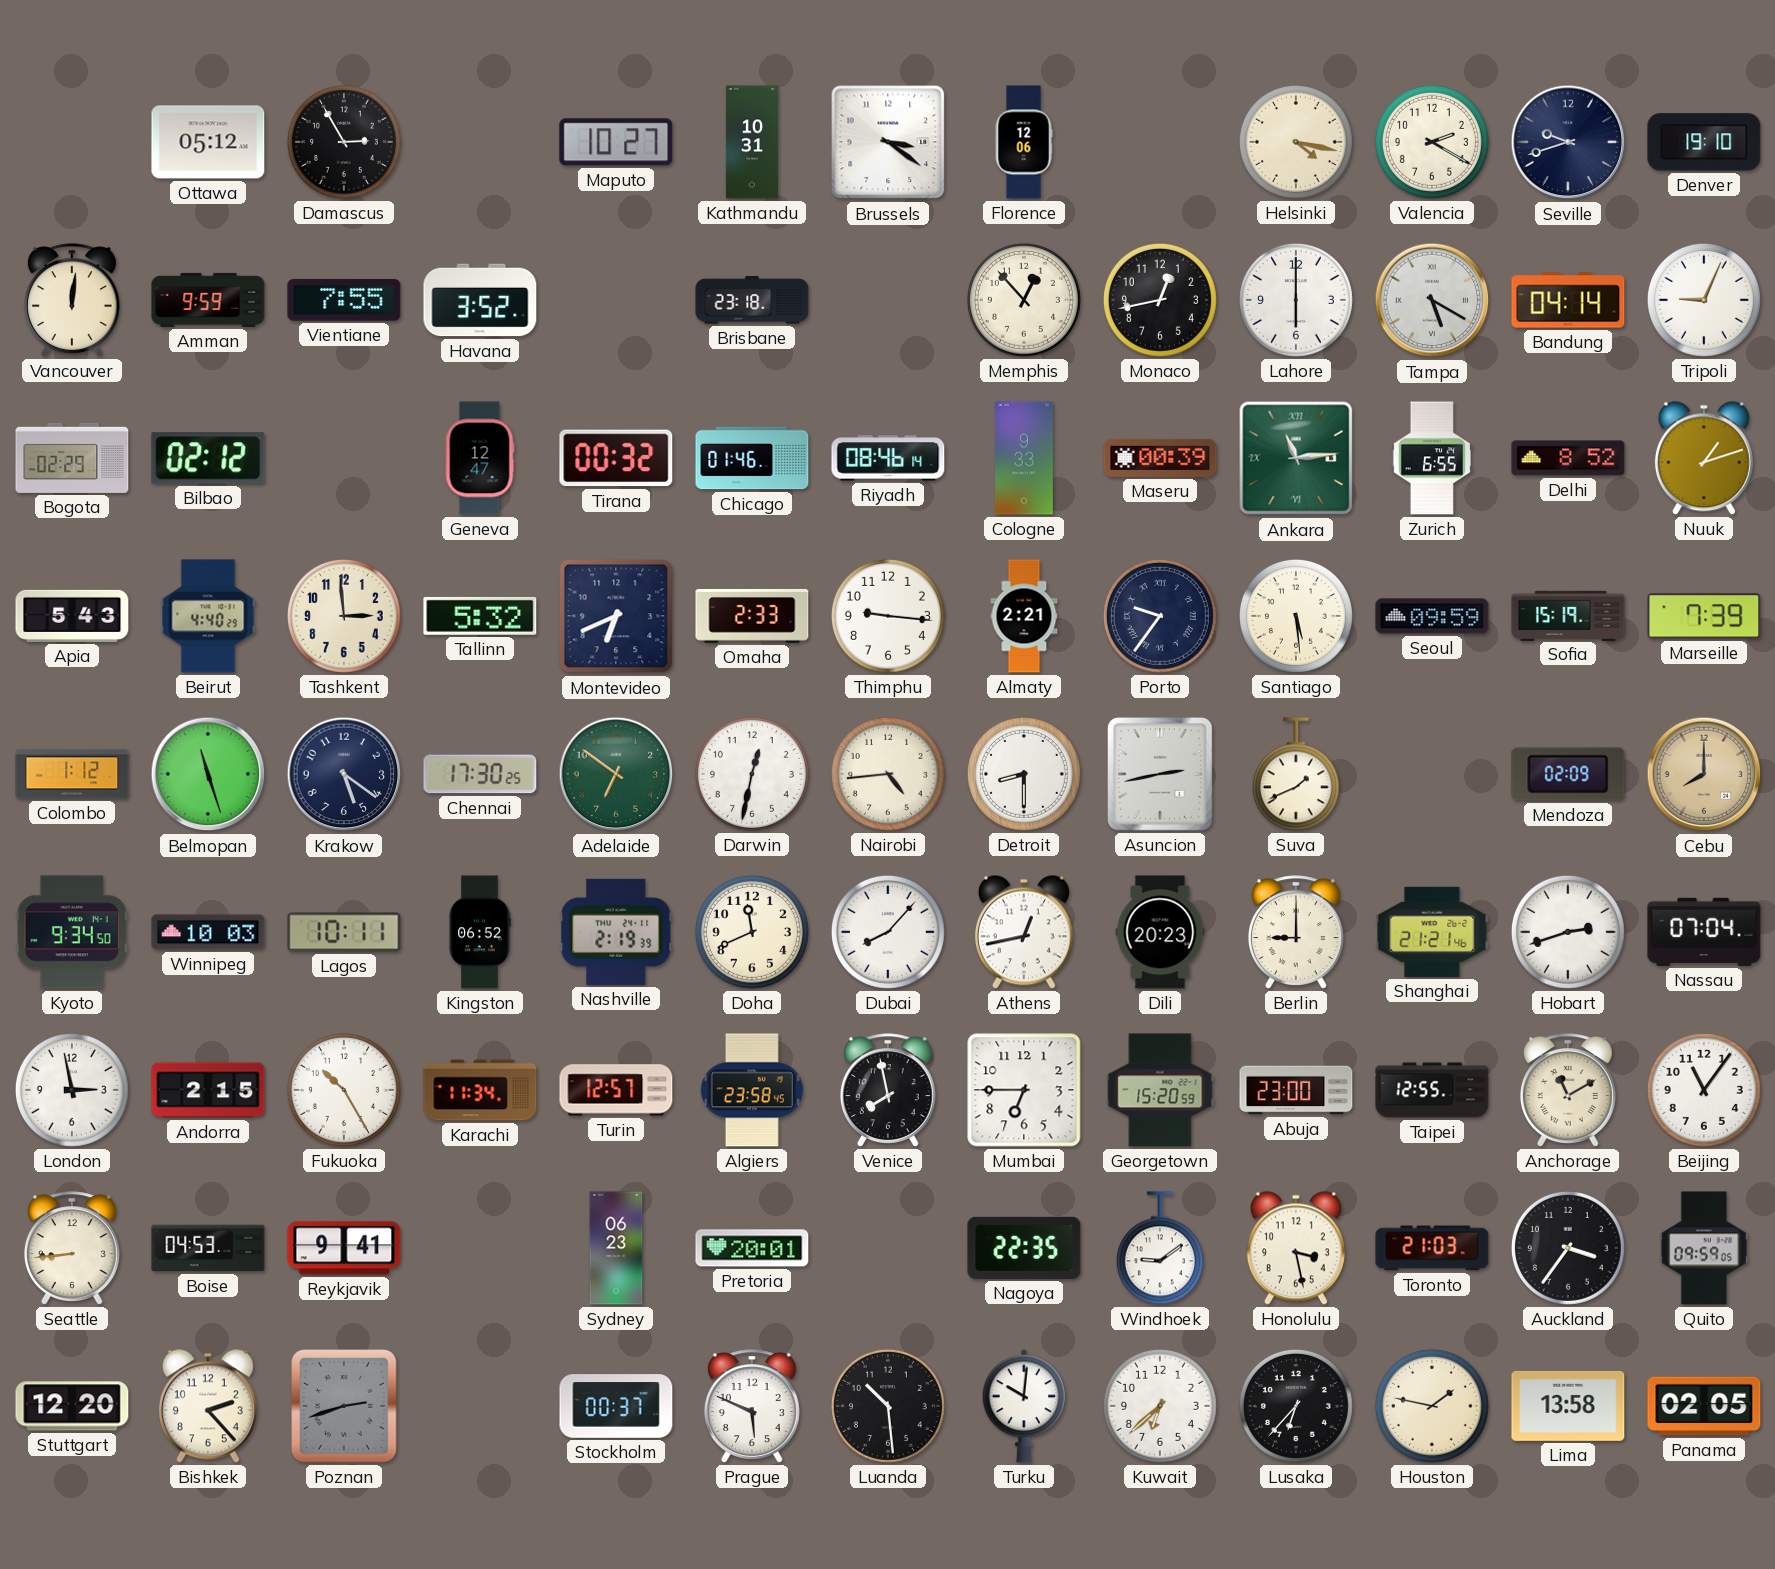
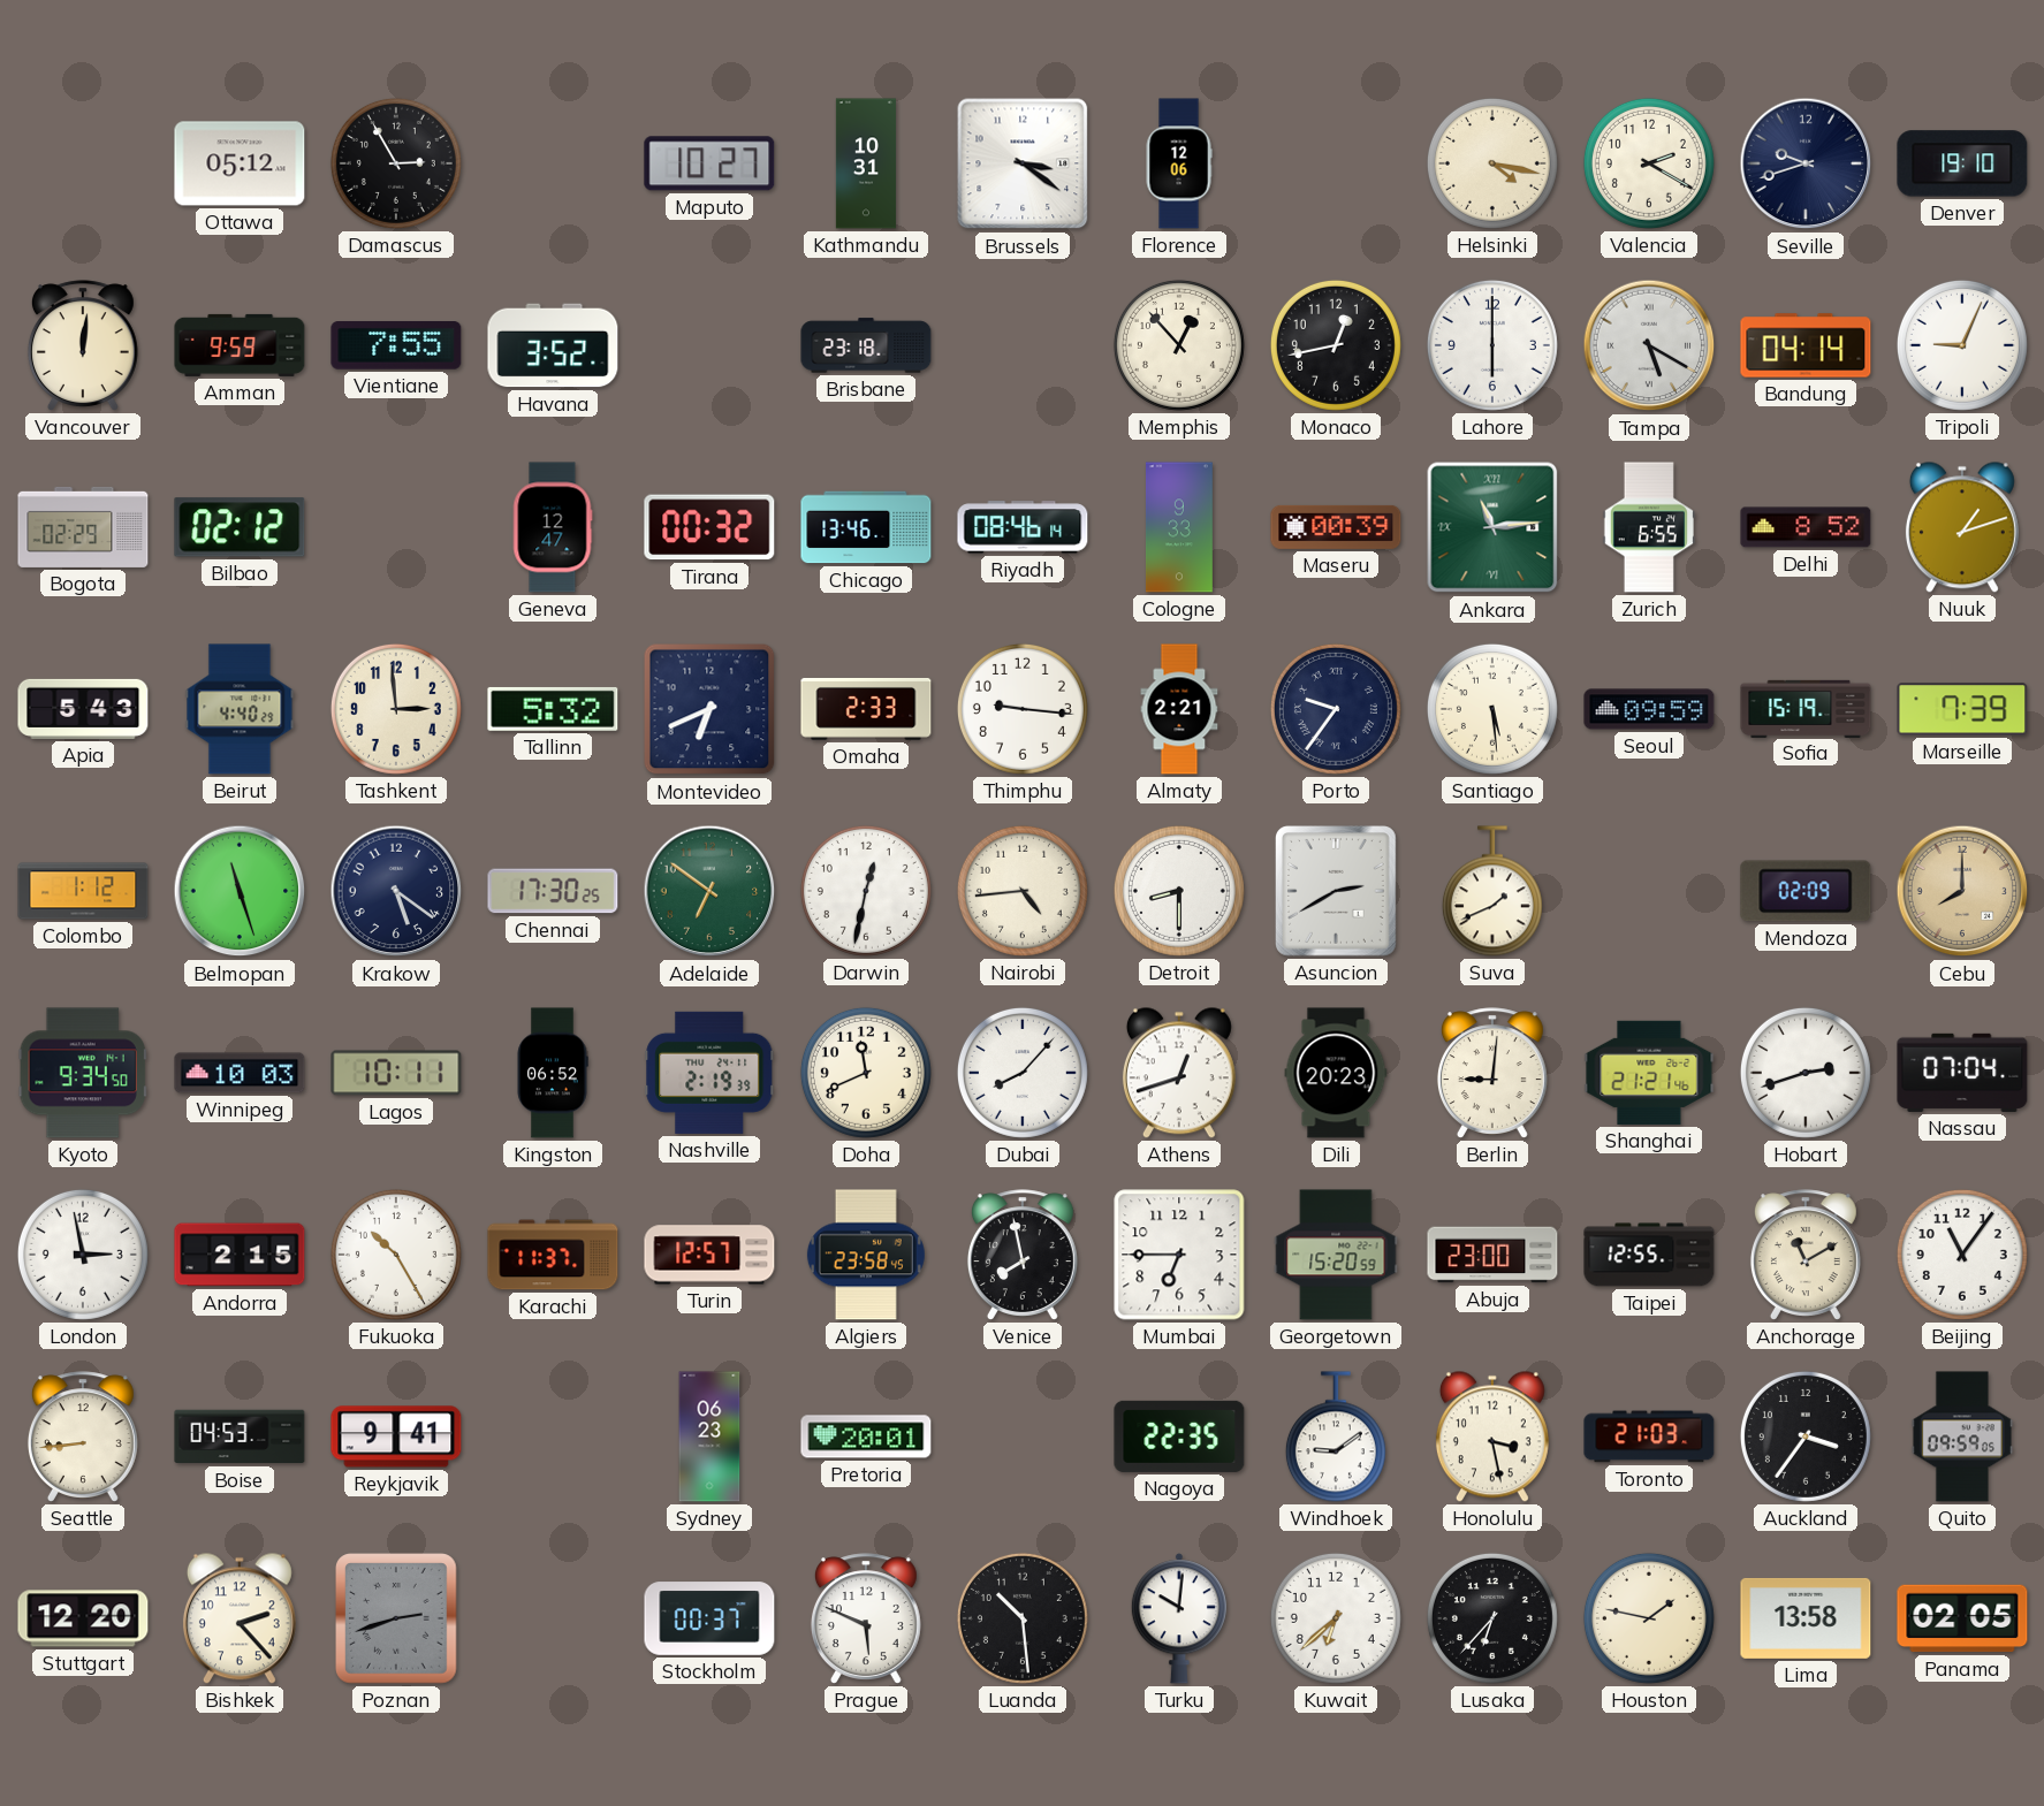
Chicago: 01:46 -> 13:46
Asuncion: 2:43 -> 2:40
Athens: 12:43 -> 12:42
Berlin: 9:00 -> 9:01
Karachi: 11:34 -> 11:37
